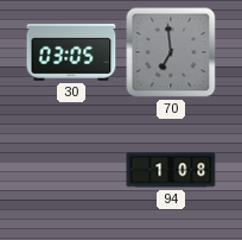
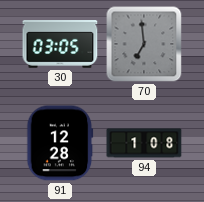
91: none -> 12:28
